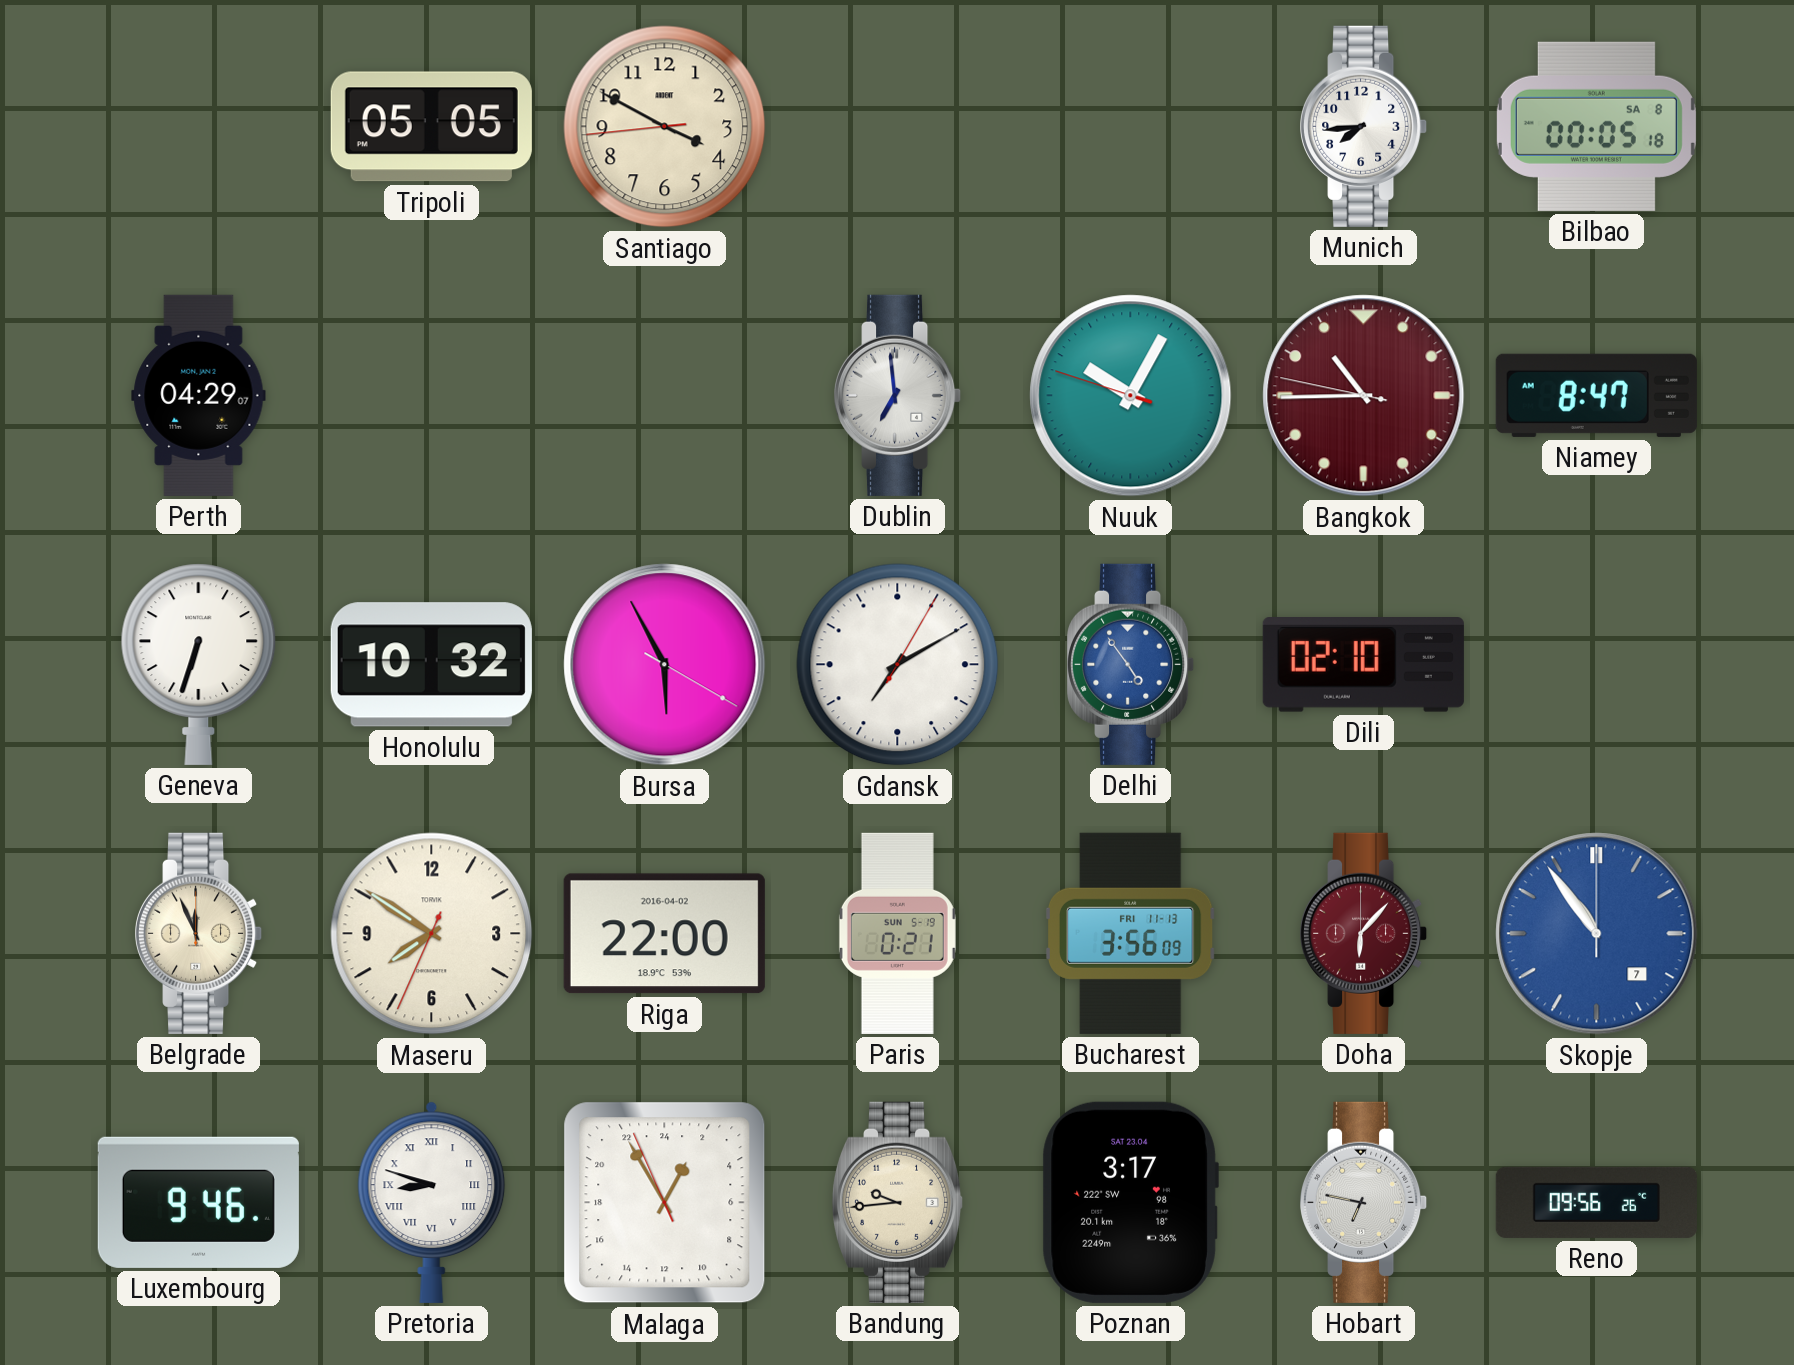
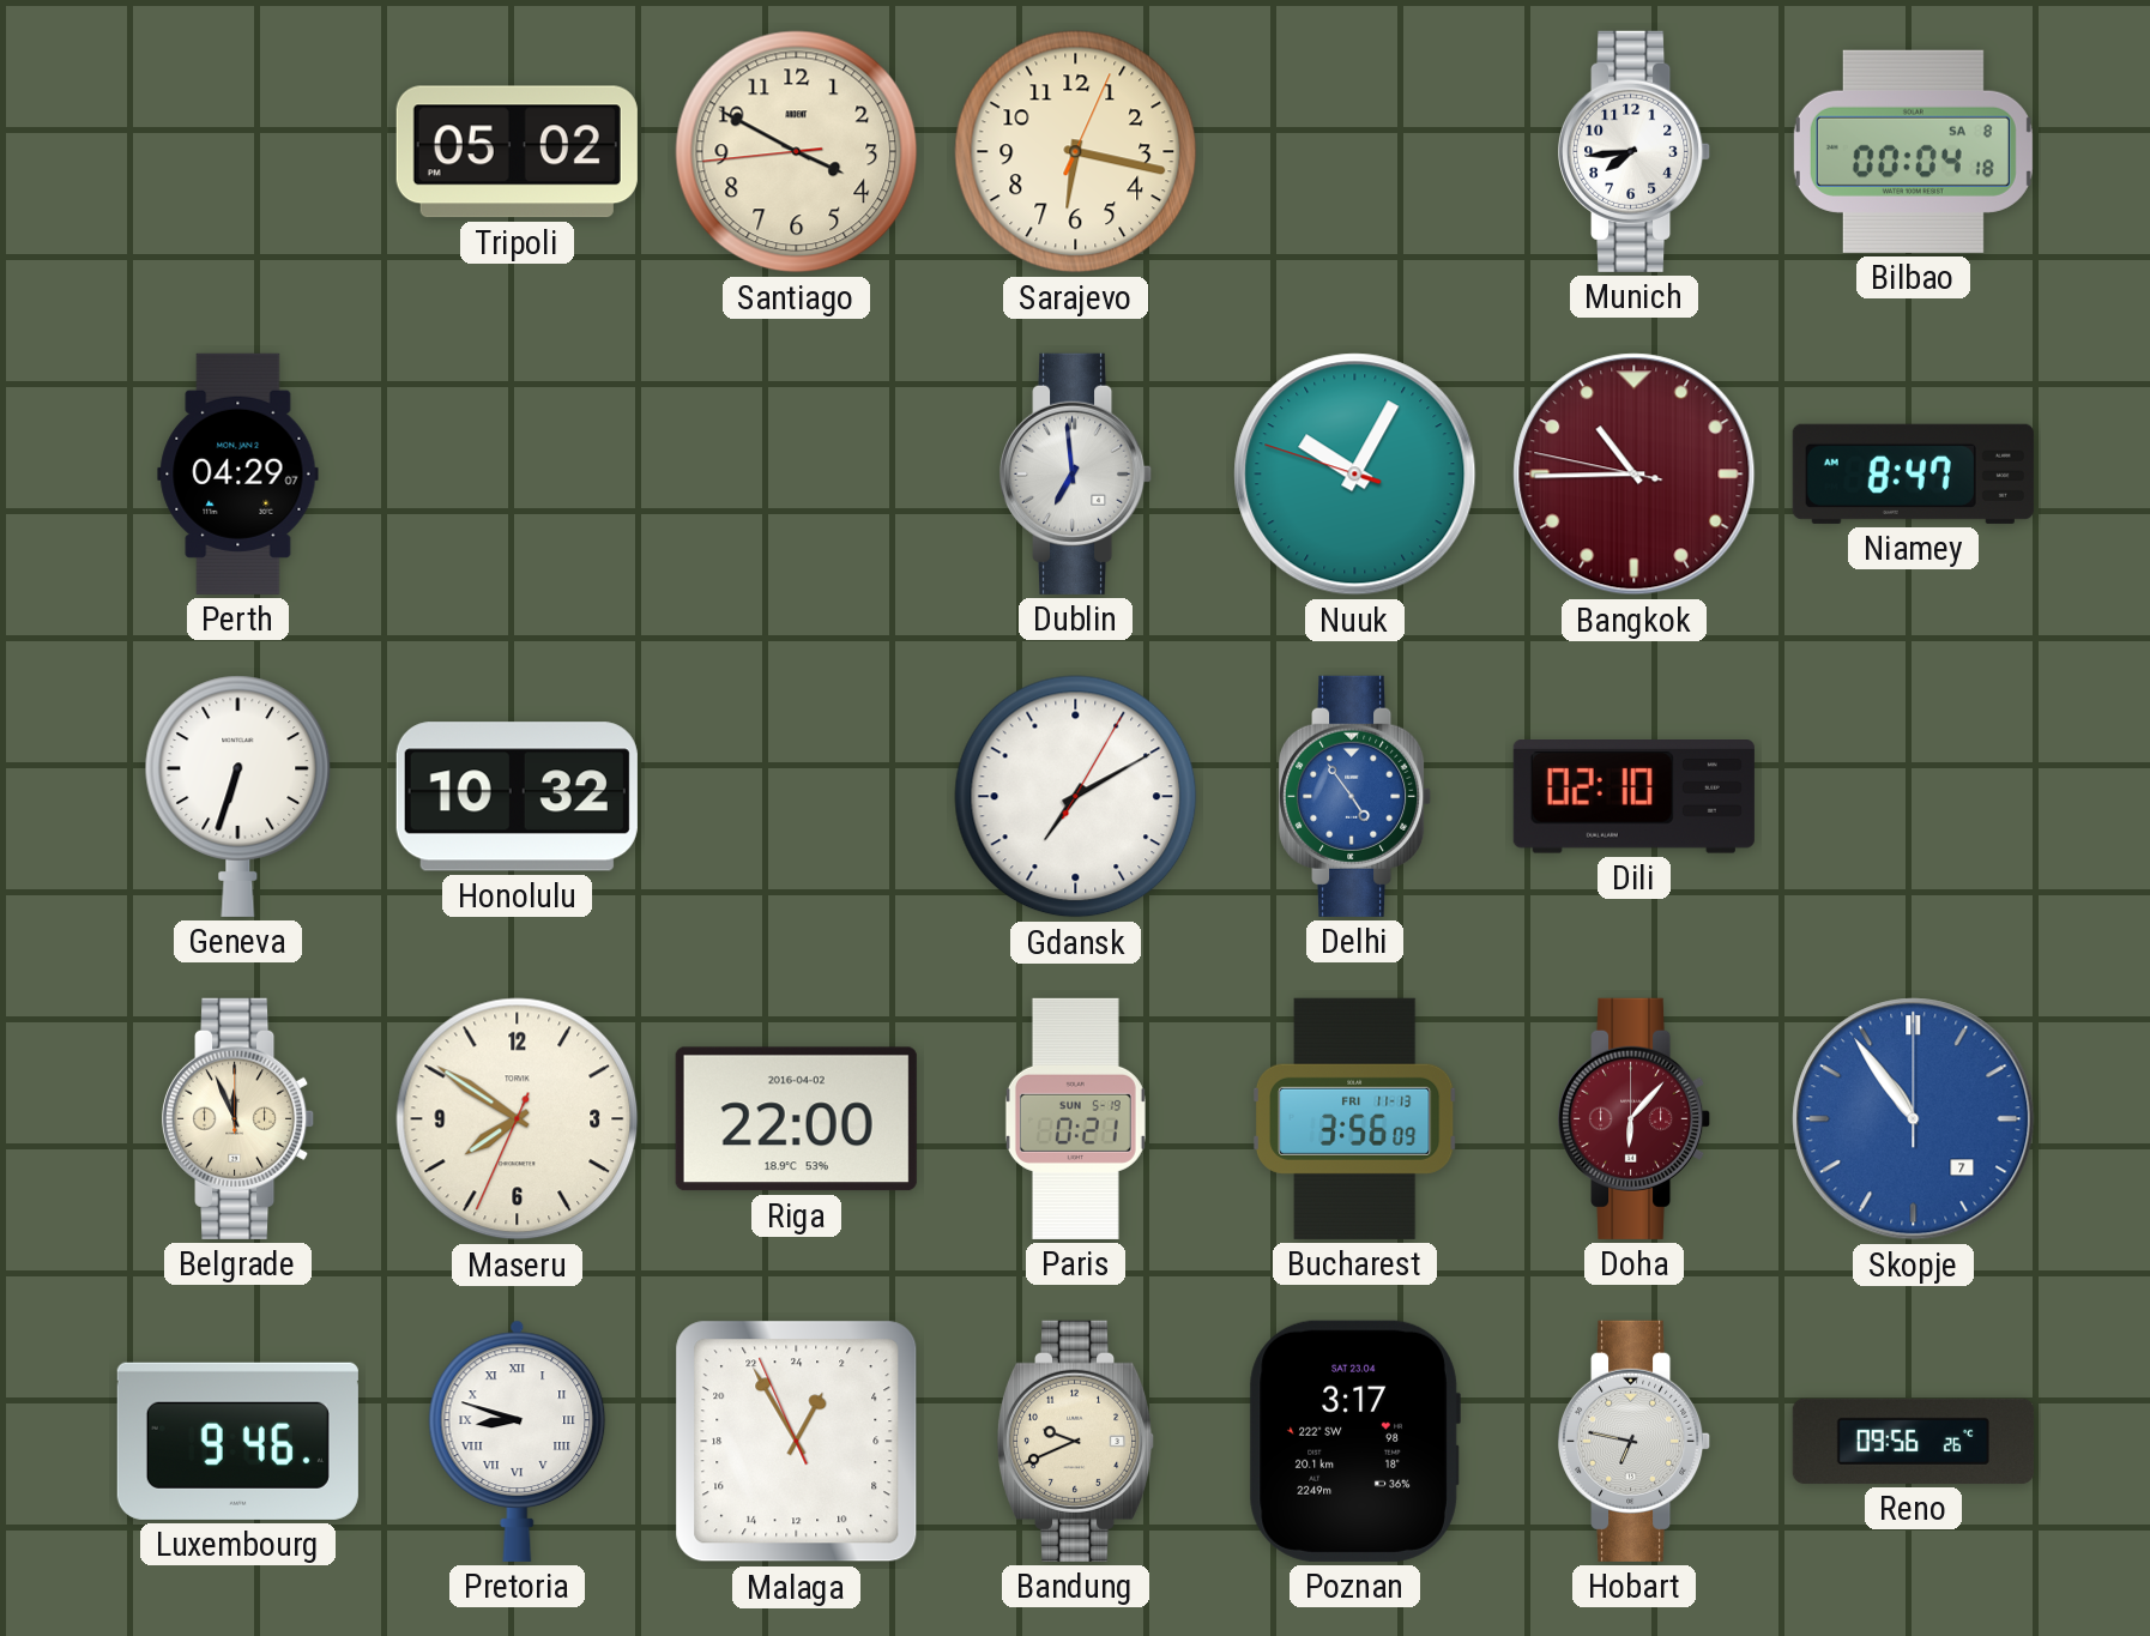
Tripoli: 05:05 -> 05:02
Sarajevo: none -> 6:17
Bilbao: 00:05 -> 00:04
Bursa: 5:55 -> none
Bandung: 9:44 -> 9:41
